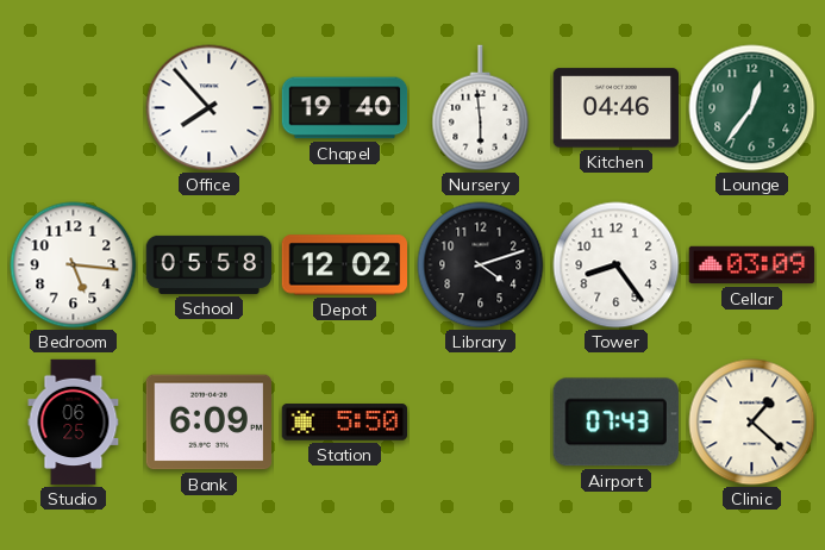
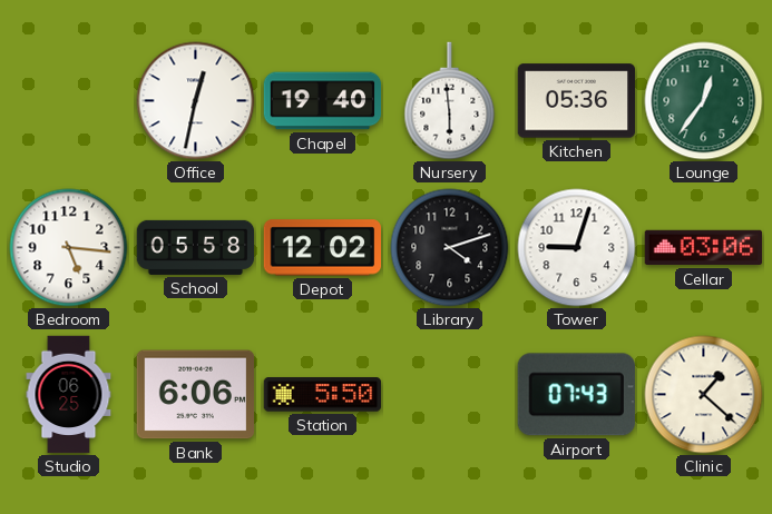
Office: 7:53 -> 12:32
Kitchen: 04:46 -> 05:36
Tower: 8:24 -> 9:03
Cellar: 03:09 -> 03:06
Bank: 6:09 -> 6:06
